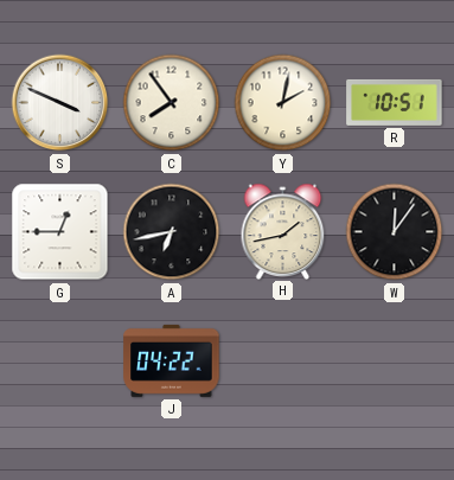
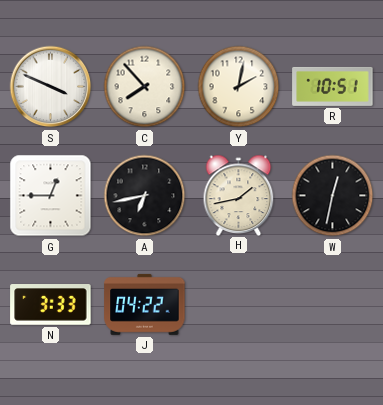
C: 7:54 -> 7:53
W: 12:06 -> 12:32
N: none -> 3:33
